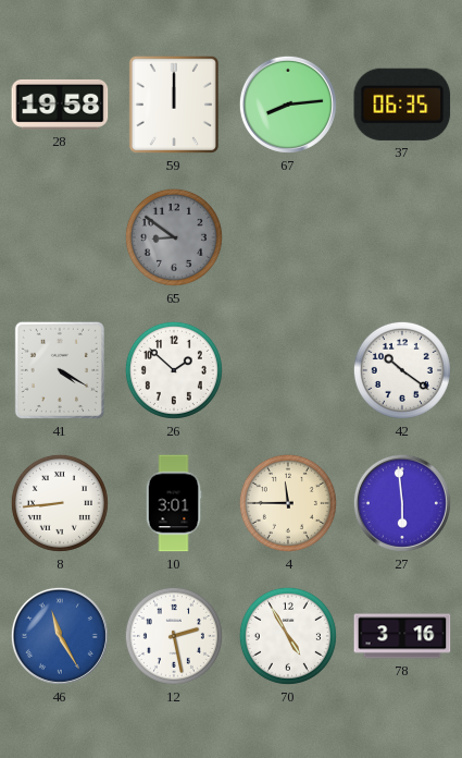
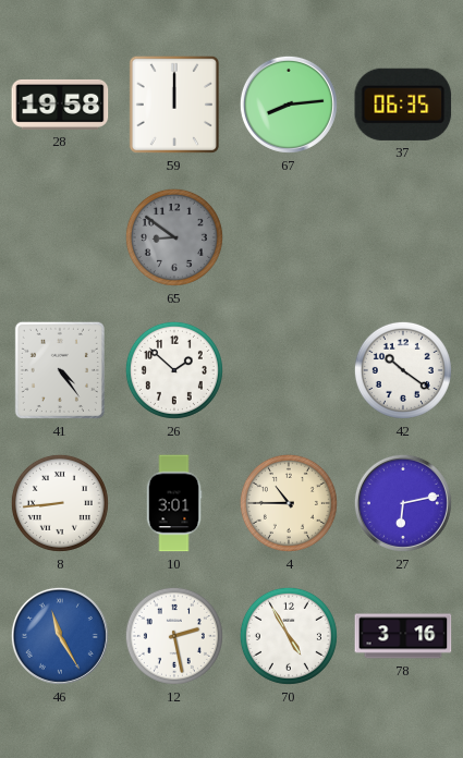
41: 4:20 -> 4:24
4: 11:45 -> 10:45
27: 5:59 -> 6:13
